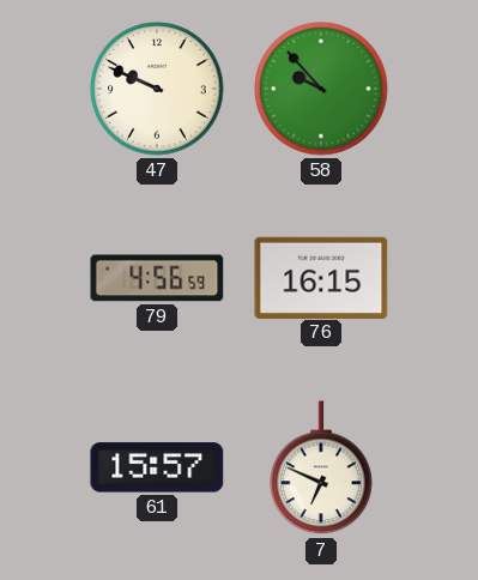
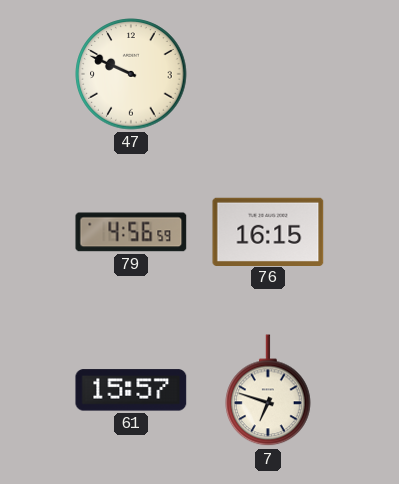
58: 9:53 -> none
7: 6:49 -> 6:48
